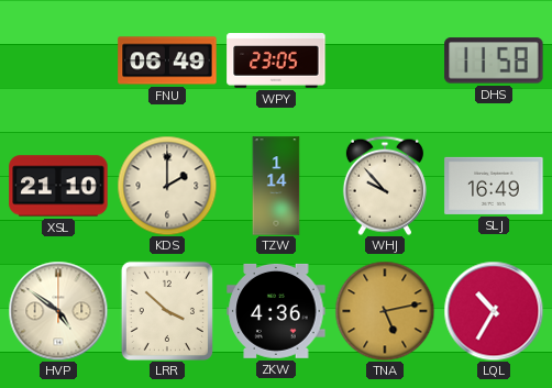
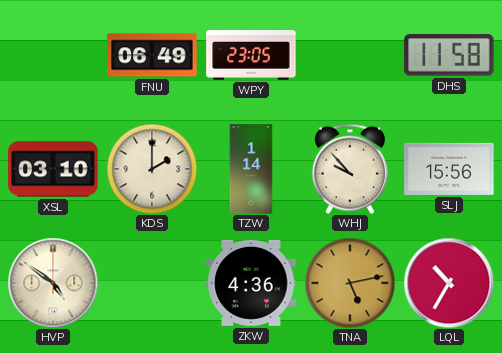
XSL: 21:10 -> 03:10
SLJ: 16:49 -> 15:56
LRR: 3:52 -> none
